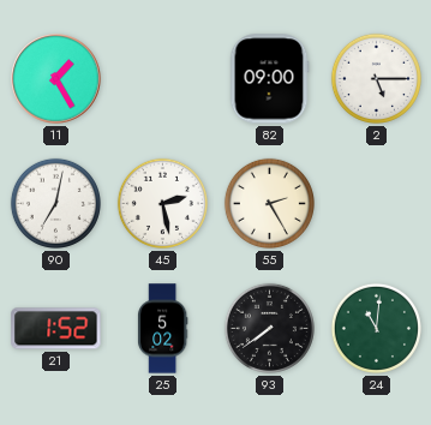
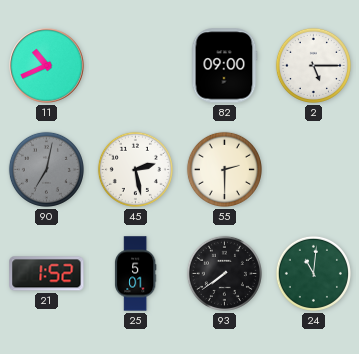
11: 1:25 -> 10:41
90 dial: white -> grey
55: 2:25 -> 2:30
25: 5:02 -> 5:01
